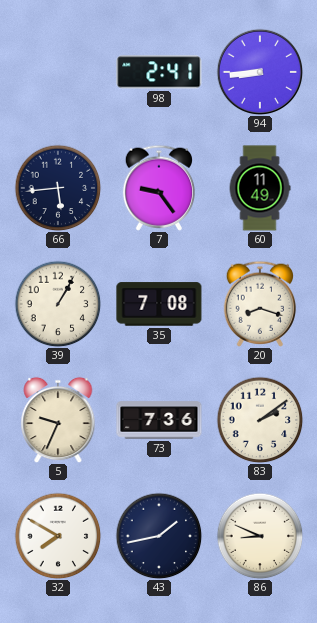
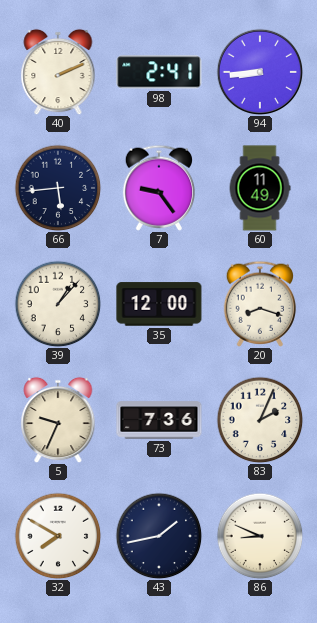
40: none -> 2:11
39: 1:05 -> 1:07
35: 7:08 -> 12:00
83: 2:09 -> 2:04
